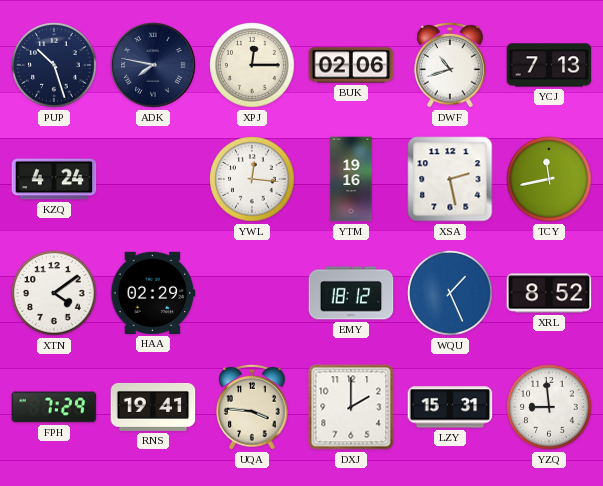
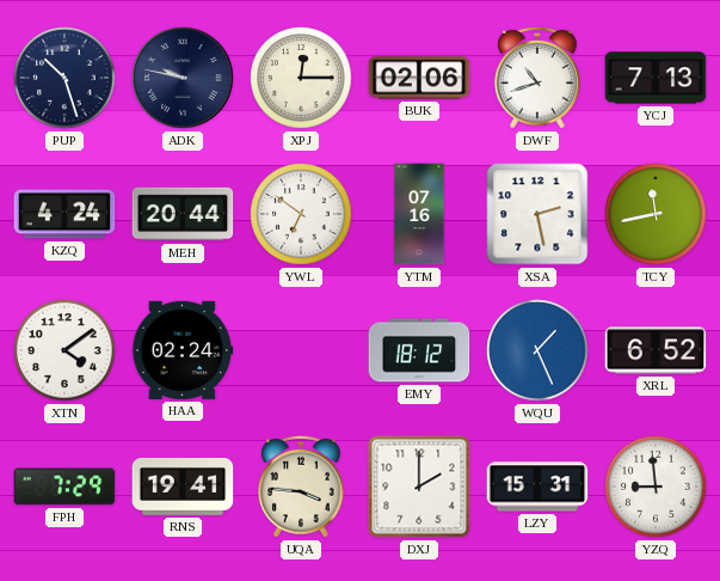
ADK: 7:47 -> 9:47
MEH: none -> 20:44
YWL: 12:16 -> 6:51
YTM: 19:16 -> 07:16
HAA: 02:29 -> 02:24
XRL: 8:52 -> 6:52
